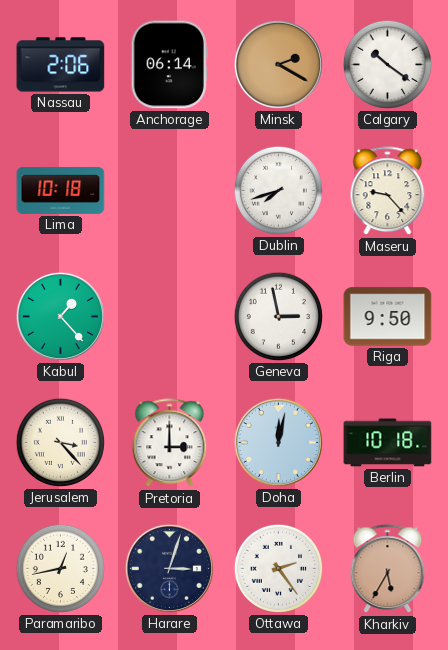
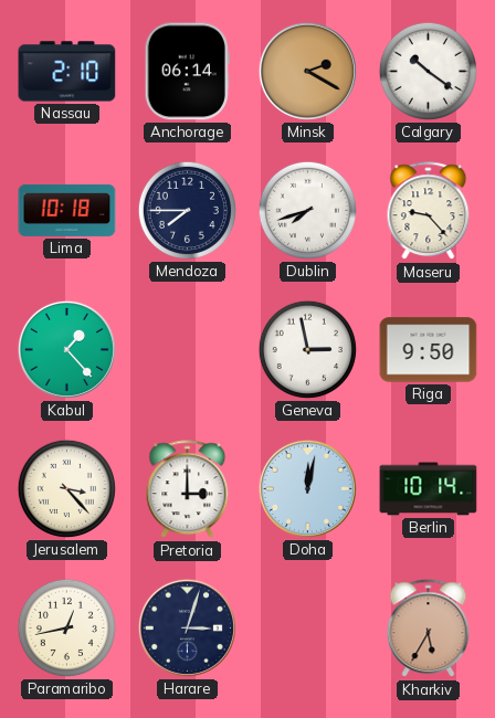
Nassau: 2:06 -> 2:10
Mendoza: none -> 7:45
Berlin: 10:18 -> 10:14
Ottawa: 2:24 -> none
